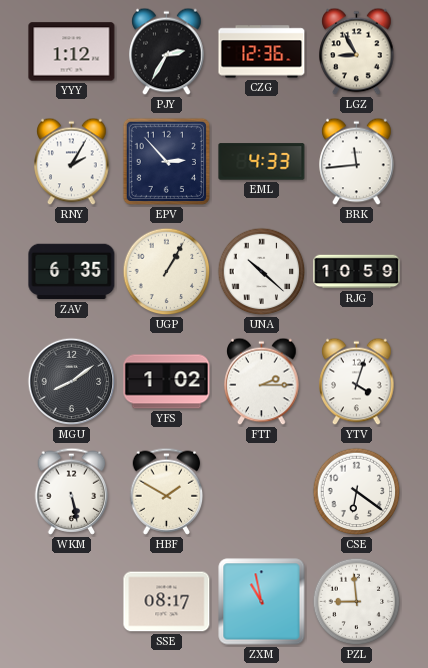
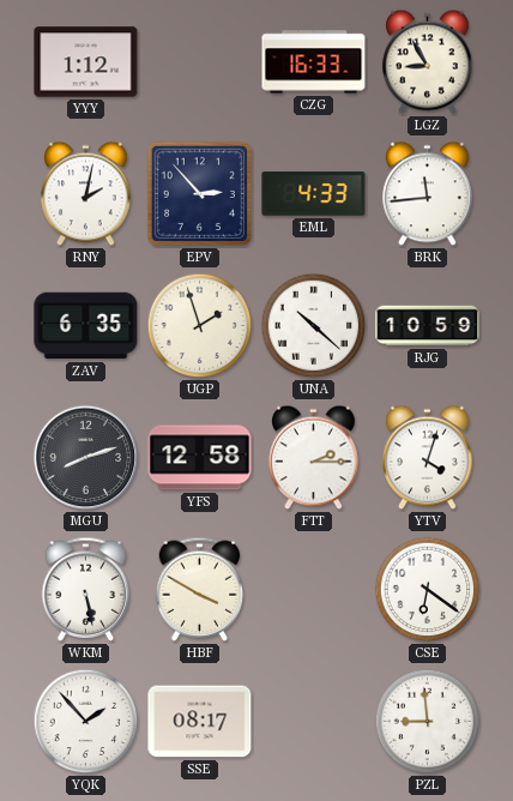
PJY: 2:35 -> none
CZG: 12:36 -> 16:33
RNY: 2:05 -> 2:02
UGP: 1:05 -> 1:57
MGU: 8:09 -> 8:12
YFS: 1:02 -> 12:58
HBF: 1:50 -> 3:50
YQK: none -> 1:53
ZXM: 10:58 -> none
